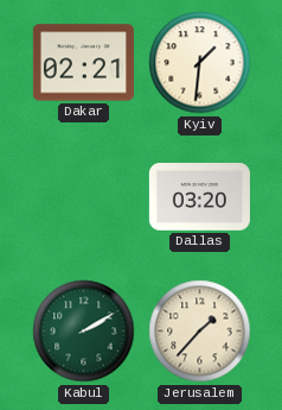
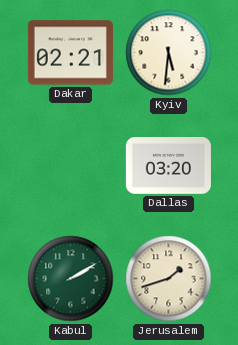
Kyiv: 1:31 -> 5:31
Jerusalem: 1:37 -> 1:42
